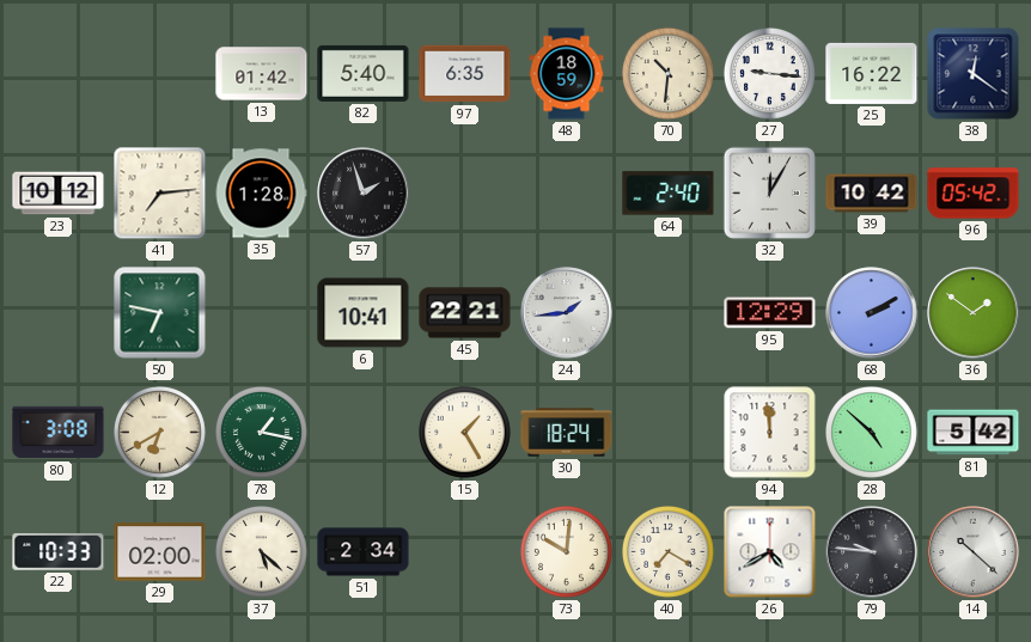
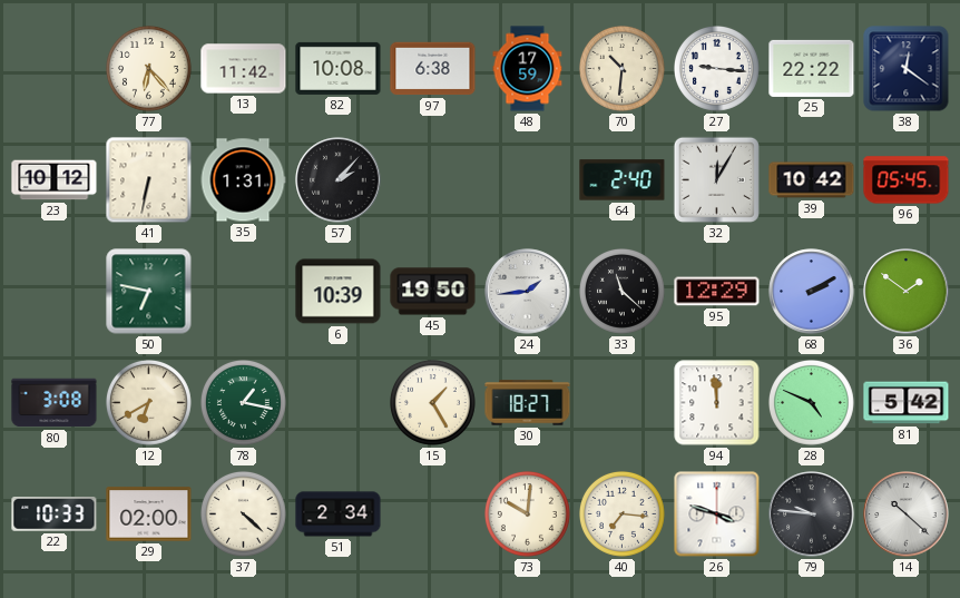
77: none -> 6:23
13: 01:42 -> 11:42
82: 5:40 -> 10:08
97: 6:35 -> 6:38
48: 18:59 -> 17:59
25: 16:22 -> 22:22
41: 7:14 -> 6:32
35: 1:28 -> 1:31
57: 1:57 -> 2:07
96: 05:42 -> 05:45
6: 10:41 -> 10:39
45: 22:21 -> 19:50
33: none -> 11:22
30: 18:24 -> 18:27
28: 4:52 -> 4:49
37: 5:22 -> 4:22
40: 7:20 -> 7:16
26: 4:40 -> 3:48
